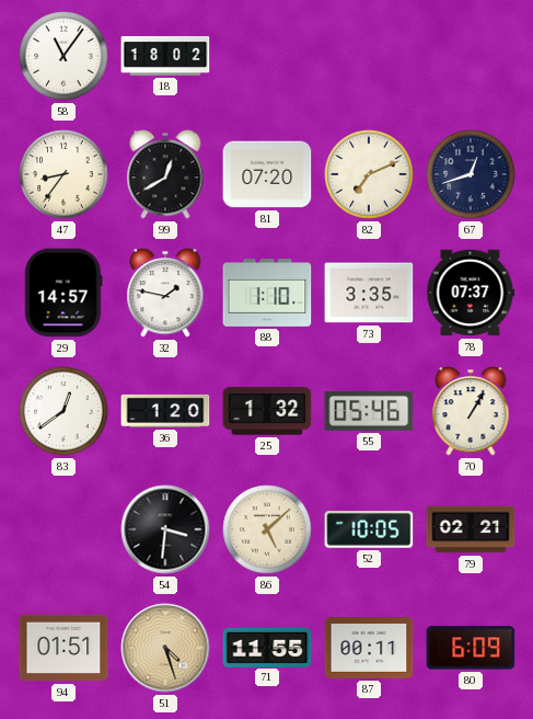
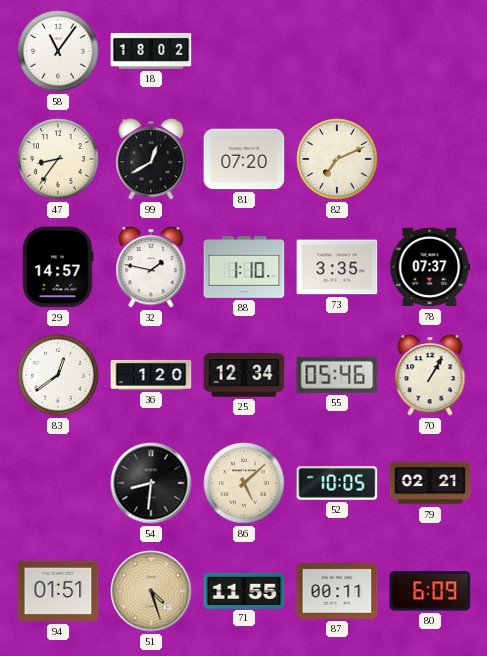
67: 12:42 -> none
25: 1:32 -> 12:34
54: 3:31 -> 8:31
